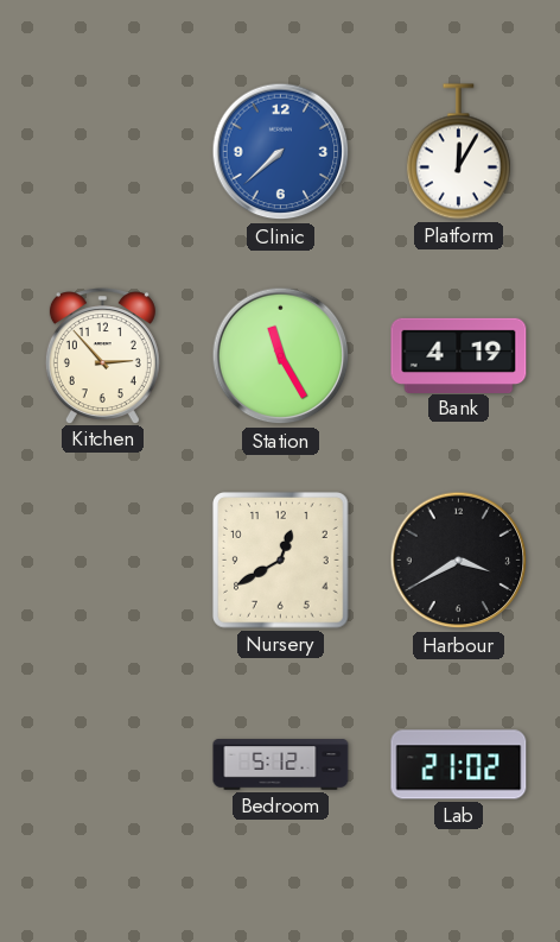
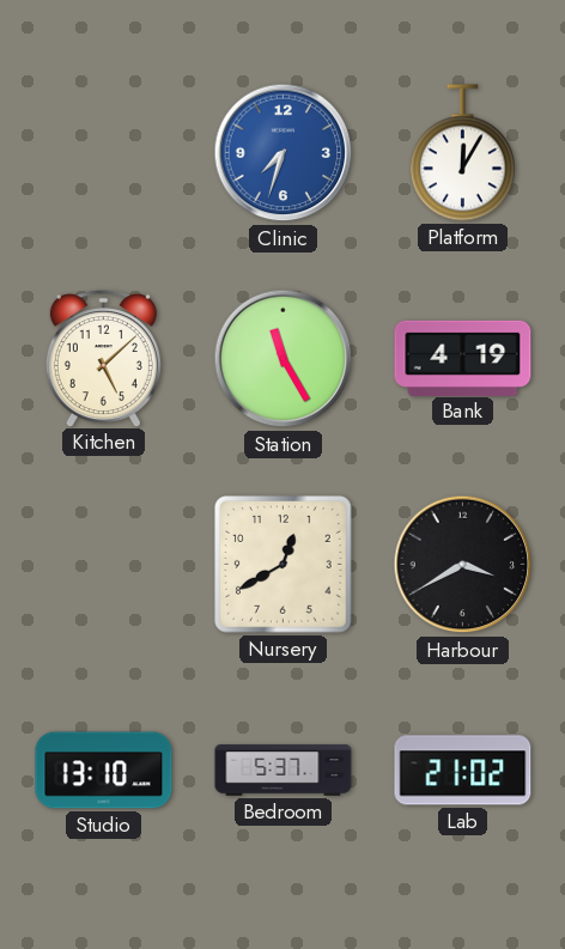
Clinic: 7:38 -> 7:33
Kitchen: 2:53 -> 5:08
Studio: none -> 13:10
Bedroom: 5:12 -> 5:37
